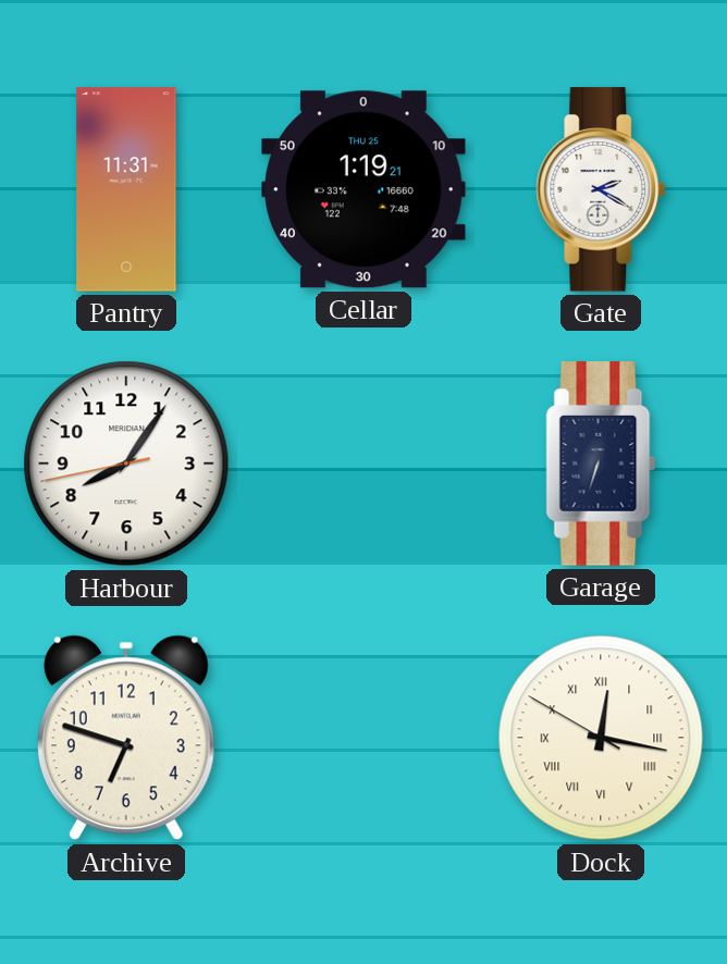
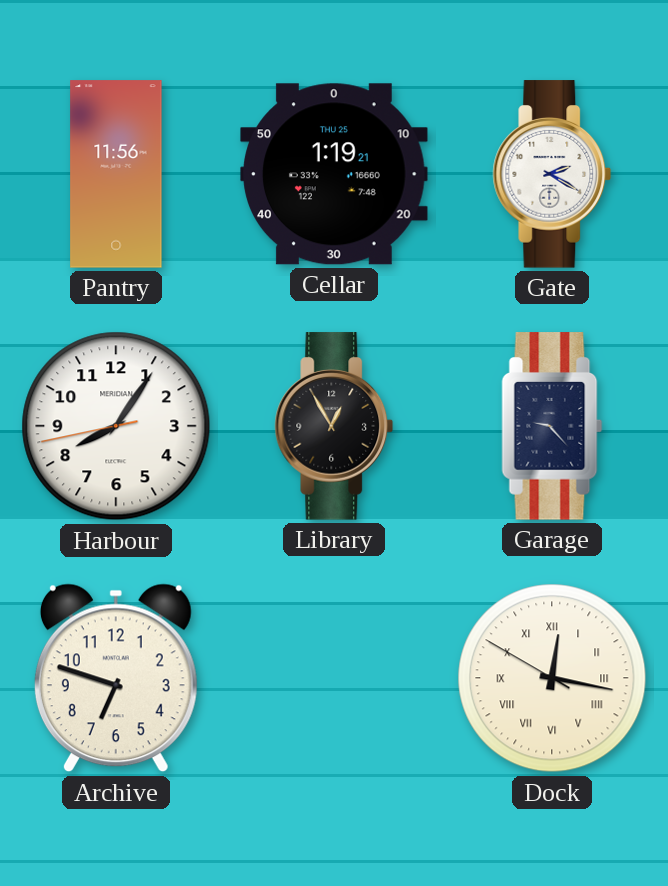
Pantry: 11:31 -> 11:56
Library: none -> 12:55
Garage: 6:33 -> 9:23
